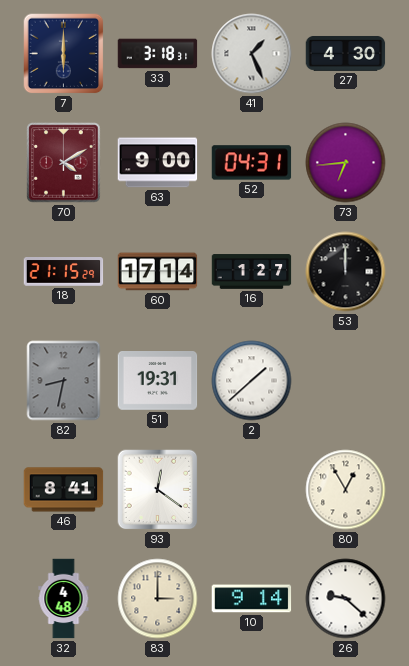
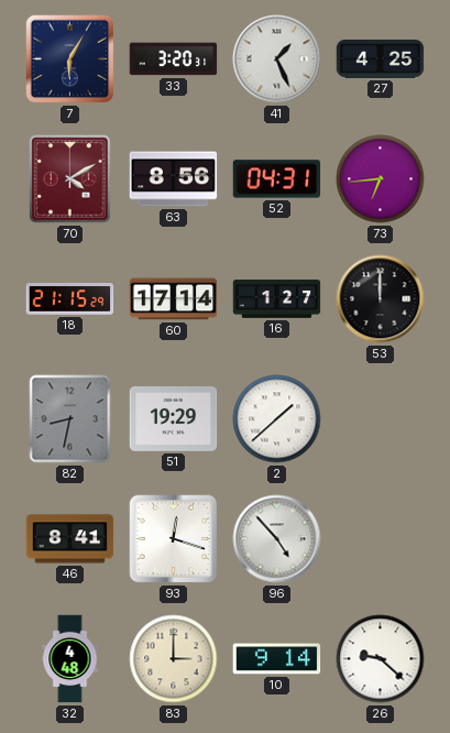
7: 6:00 -> 6:05
33: 3:18 -> 3:20
27: 4:30 -> 4:25
63: 9:00 -> 8:56
51: 19:31 -> 19:29
93: 12:21 -> 12:18
96: none -> 4:53
80: 12:55 -> none
